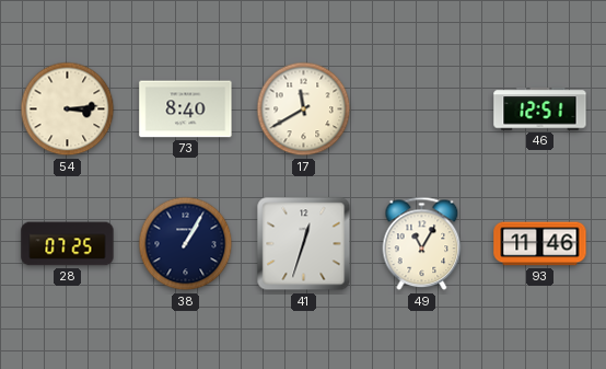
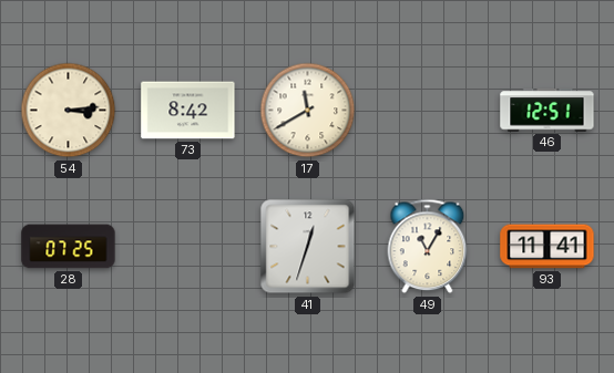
73: 8:40 -> 8:42
38: 1:05 -> none
93: 11:46 -> 11:41
